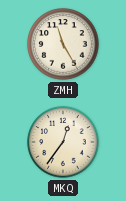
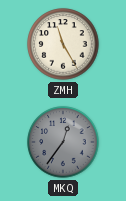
MKQ dial: cream -> grey
